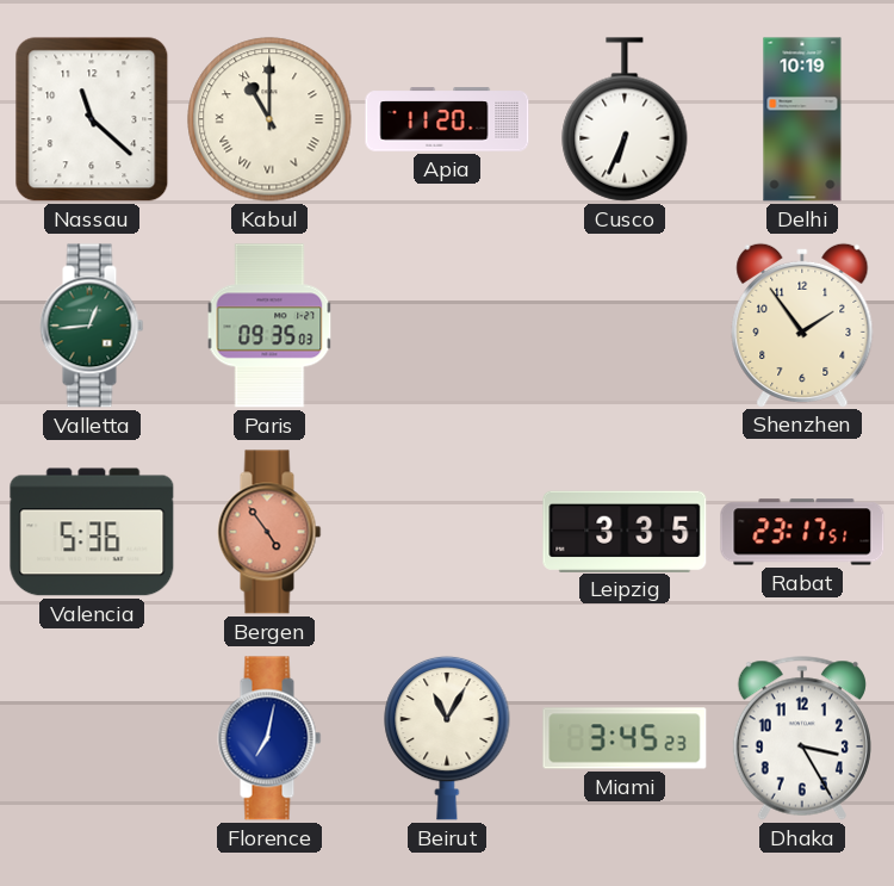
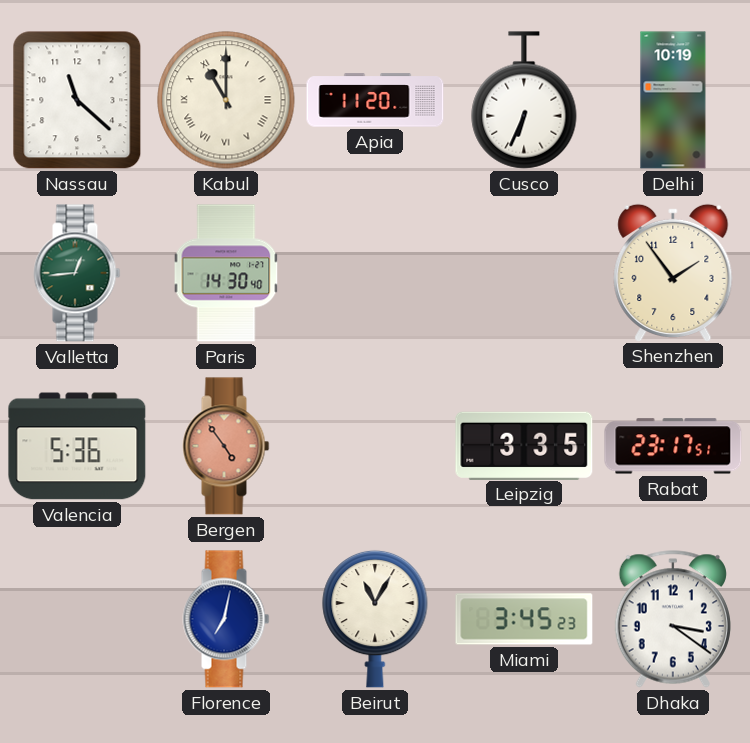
Paris: 09:35 -> 14:30
Dhaka: 3:25 -> 3:21
